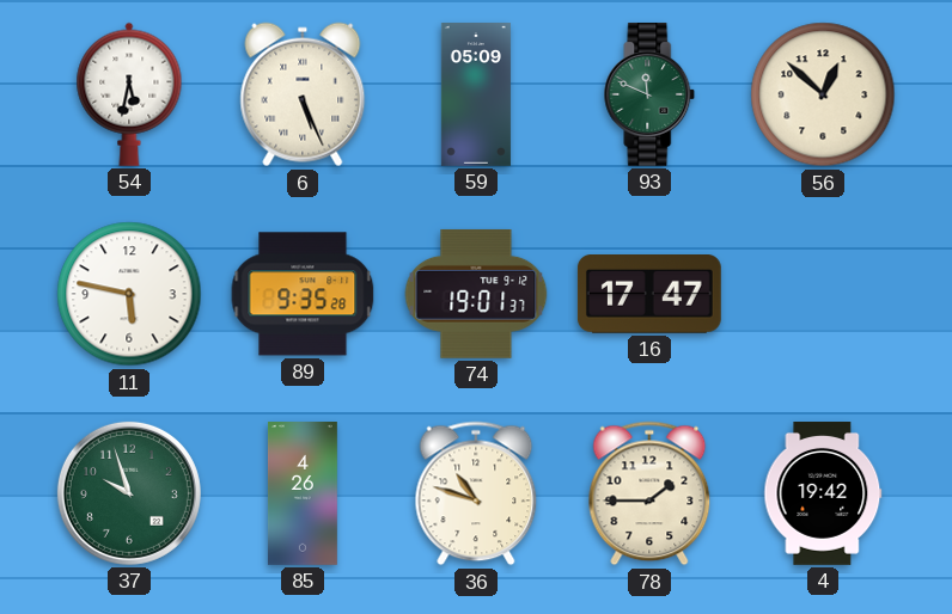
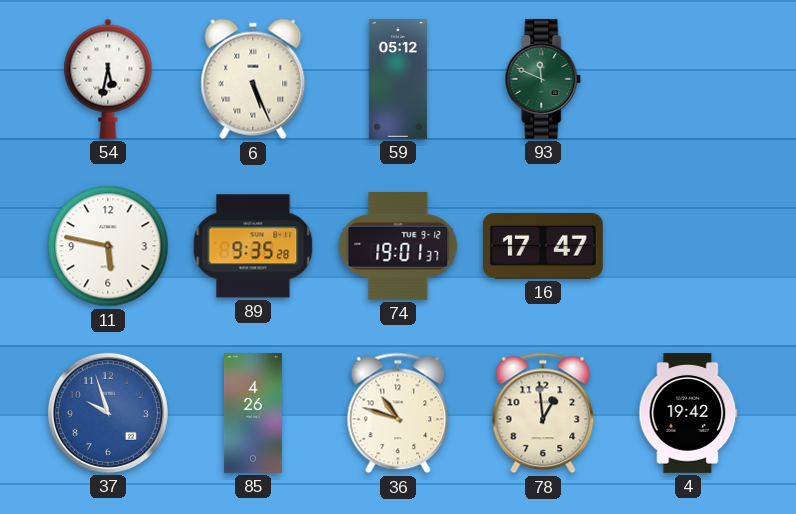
59: 05:09 -> 05:12
56: 12:52 -> none
37 dial: green -> blue
78: 1:45 -> 12:59
